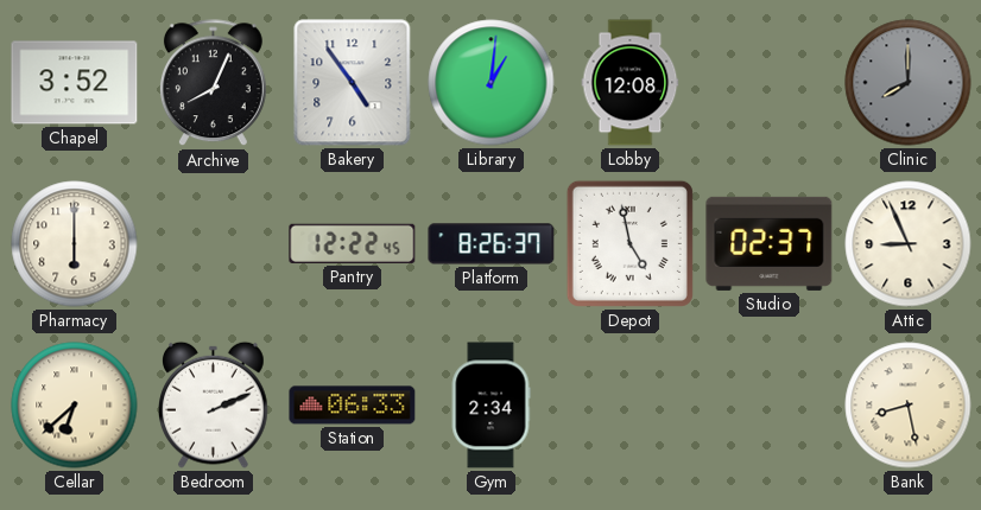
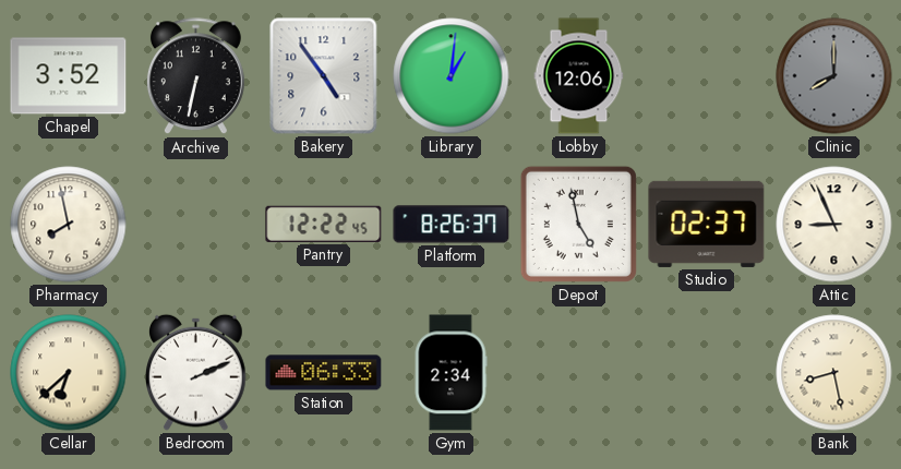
Archive: 8:04 -> 6:32
Lobby: 12:08 -> 12:06
Pharmacy: 6:00 -> 7:58
